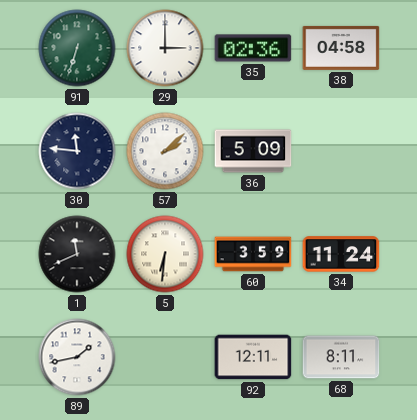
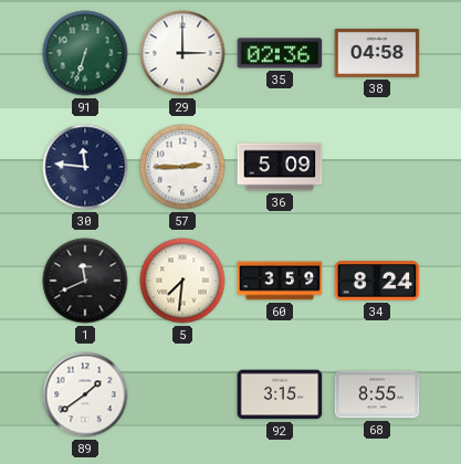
57: 2:08 -> 2:45
5: 6:31 -> 7:31
34: 11:24 -> 8:24
89: 1:43 -> 1:39
92: 12:11 -> 3:15
68: 8:11 -> 8:55
